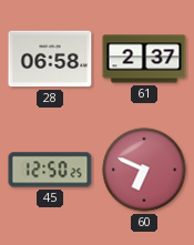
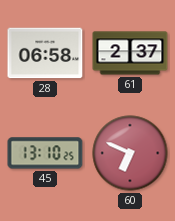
45: 12:50 -> 13:10
